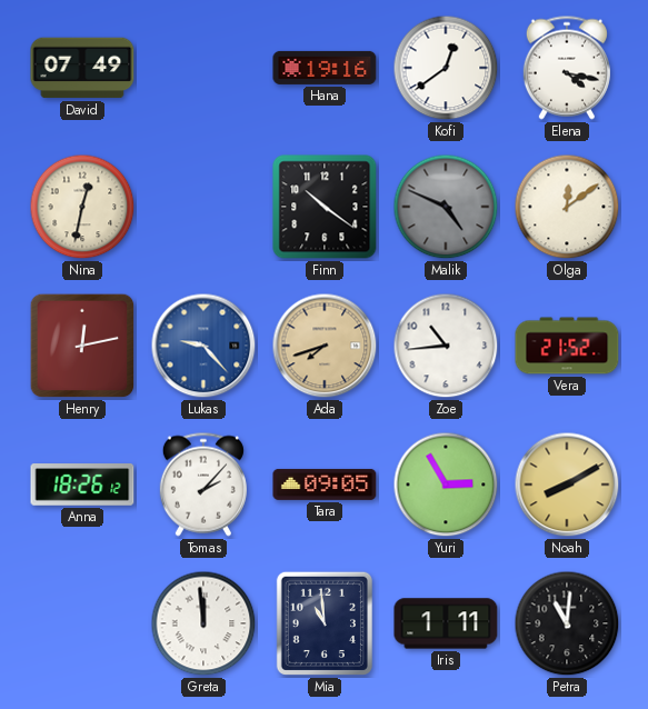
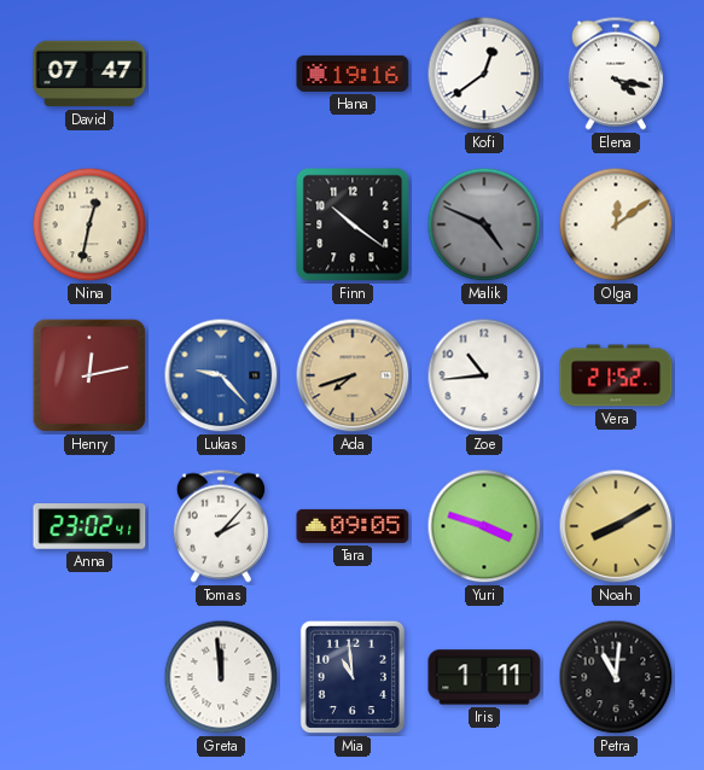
David: 07:49 -> 07:47
Anna: 18:26 -> 23:02
Yuri: 2:55 -> 3:48
